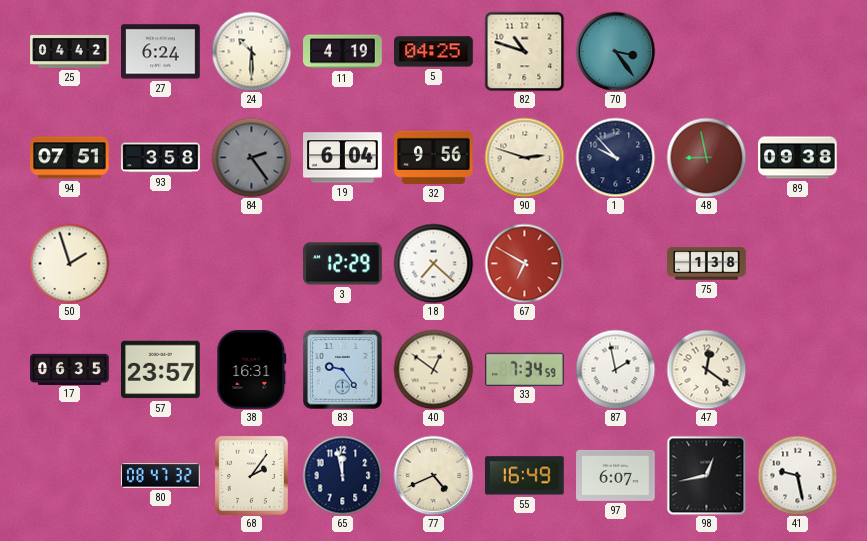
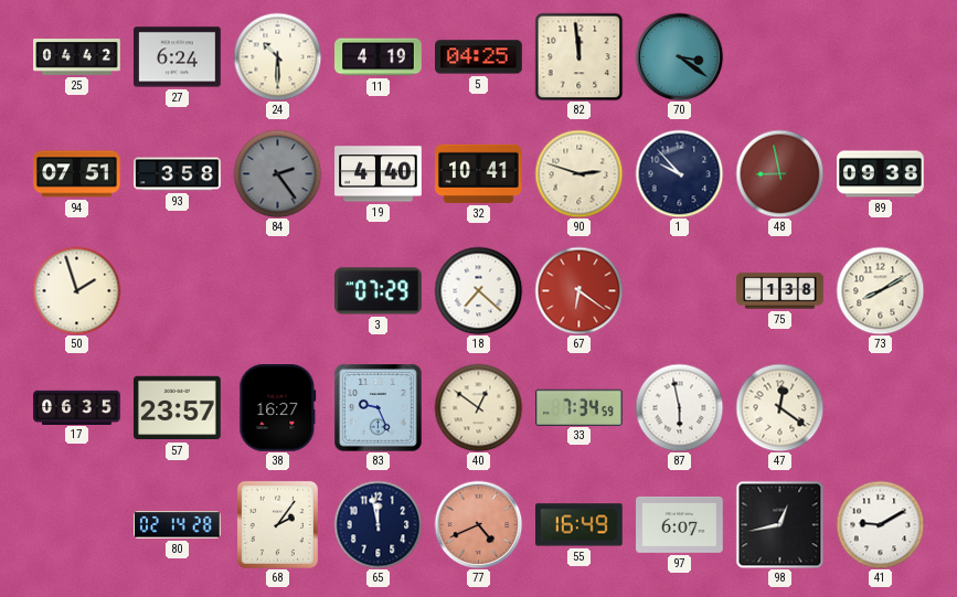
82: 10:48 -> 11:59
70: 3:24 -> 3:21
19: 6:04 -> 4:40
32: 9:56 -> 10:41
3: 12:29 -> 07:29
67: 6:50 -> 6:21
73: none -> 8:10
38: 16:31 -> 16:27
83: 9:24 -> 9:26
87: 1:58 -> 5:58
80: 08:47 -> 02:14
77 dial: cream -> salmon
41: 9:28 -> 9:10
